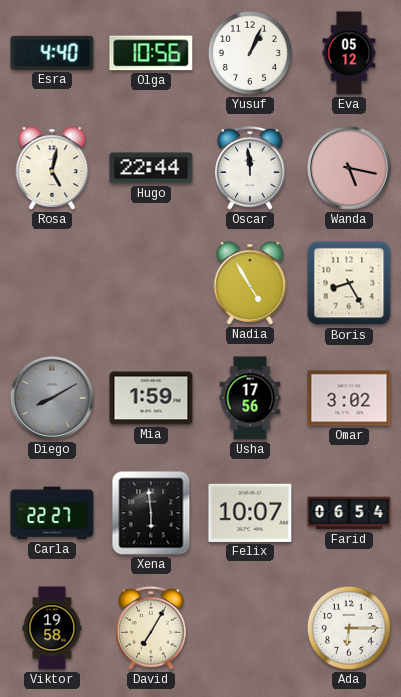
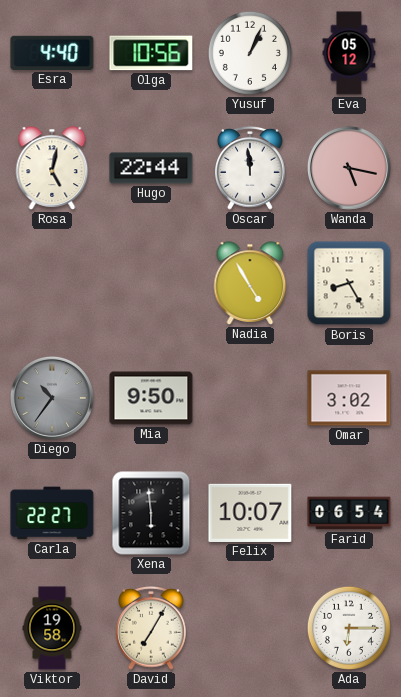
Diego: 8:10 -> 10:36
Mia: 1:59 -> 9:50
Usha: 17:56 -> none
